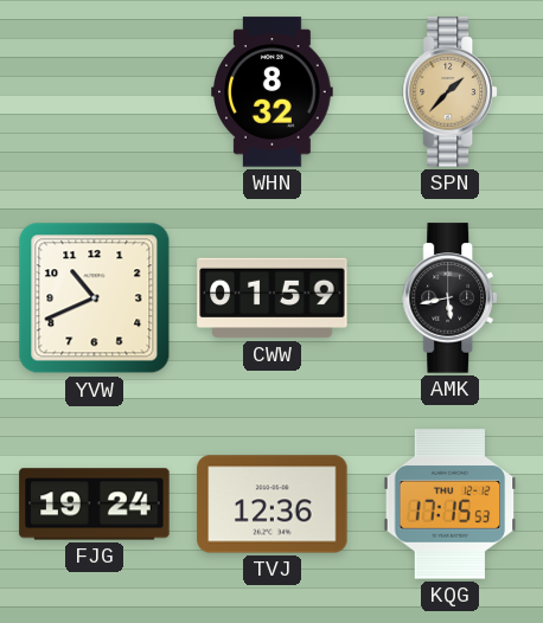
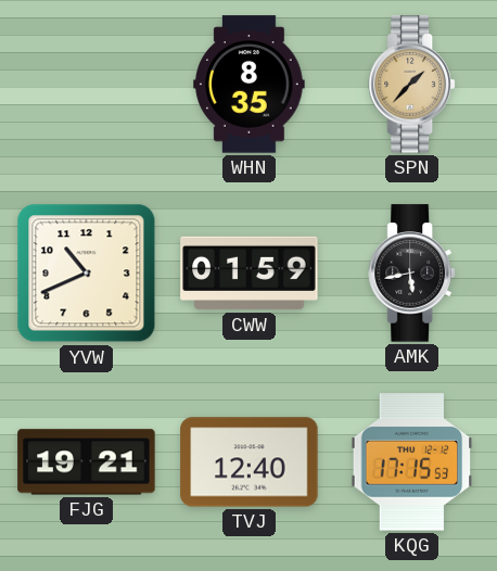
WHN: 8:32 -> 8:35
FJG: 19:24 -> 19:21
TVJ: 12:36 -> 12:40
